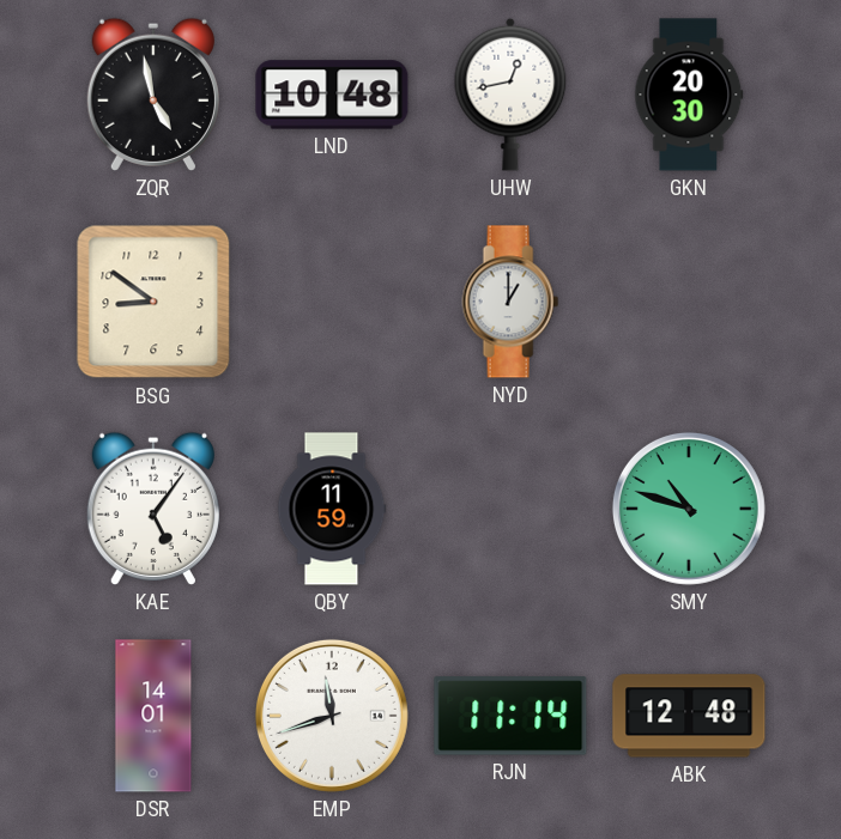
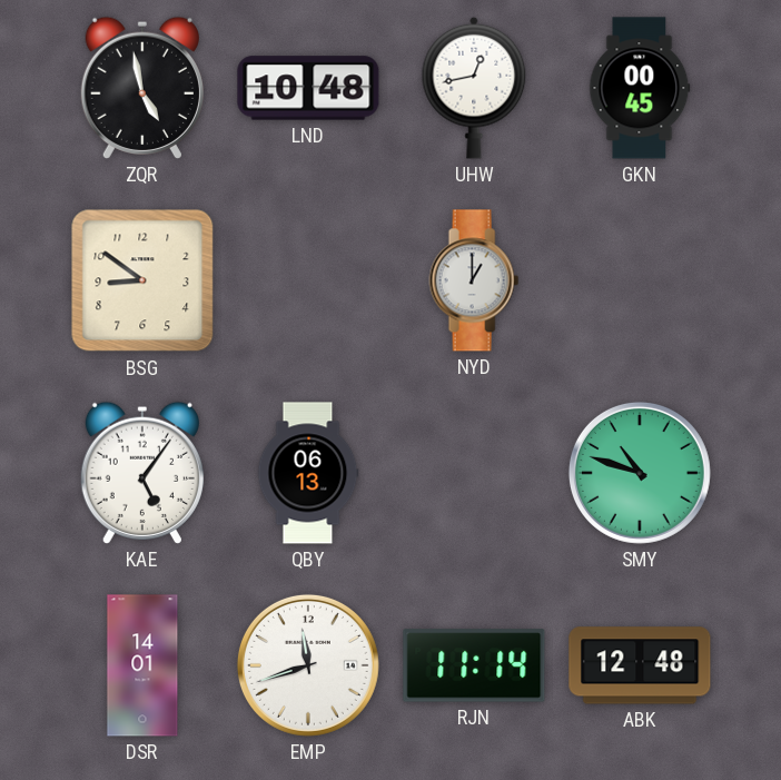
GKN: 20:30 -> 00:45
QBY: 11:59 -> 06:13
